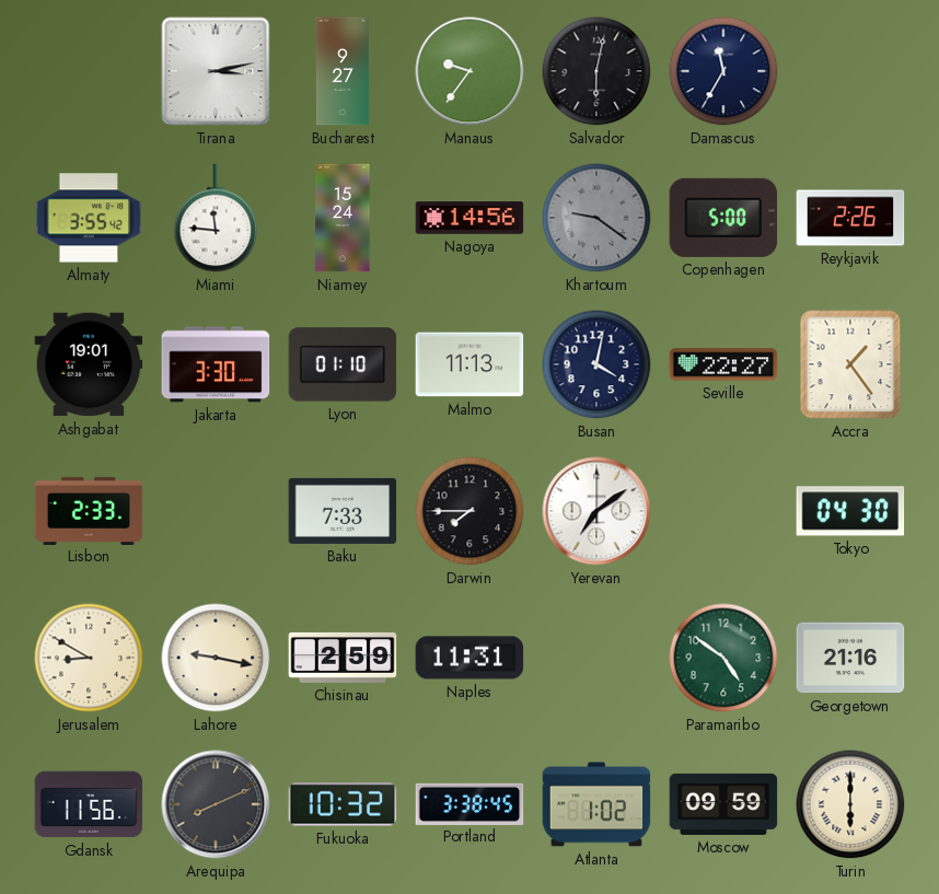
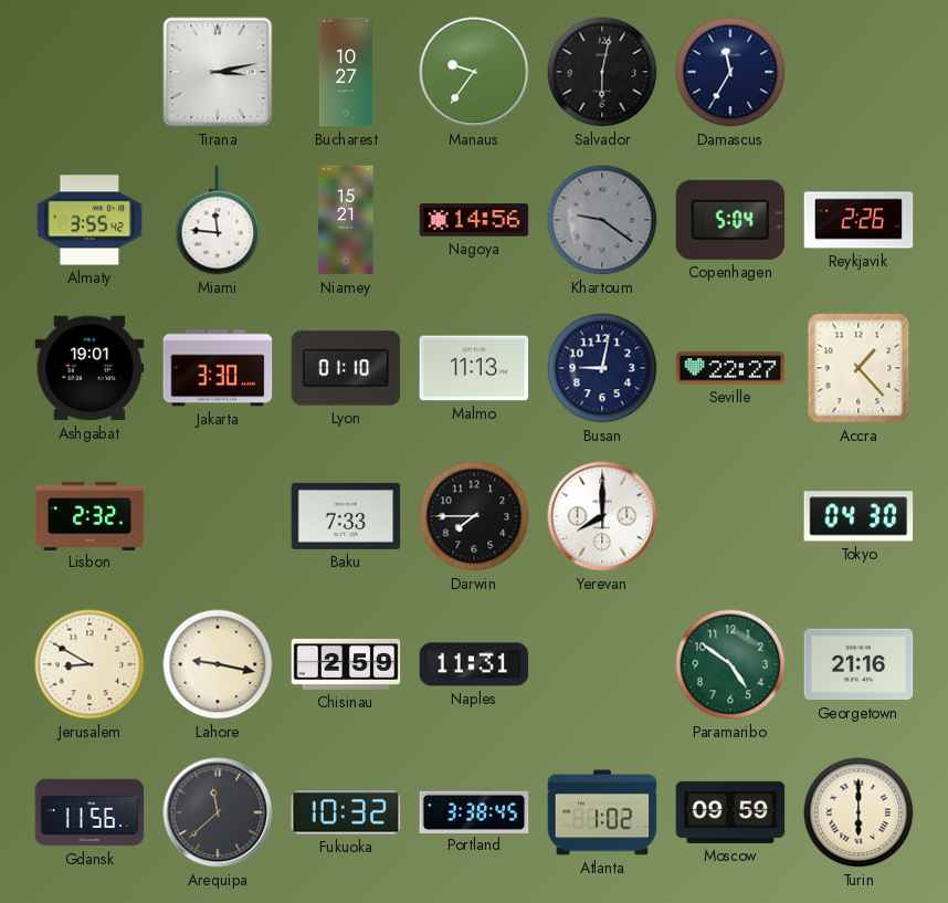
Bucharest: 9:27 -> 10:27
Niamey: 15:24 -> 15:21
Copenhagen: 5:00 -> 5:04
Busan: 4:02 -> 9:02
Accra: 1:24 -> 1:23
Lisbon: 2:33 -> 2:32
Yerevan: 7:09 -> 8:00
Arequipa: 8:11 -> 11:38
